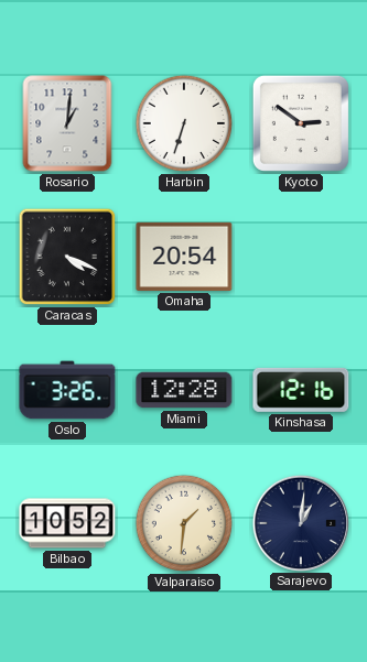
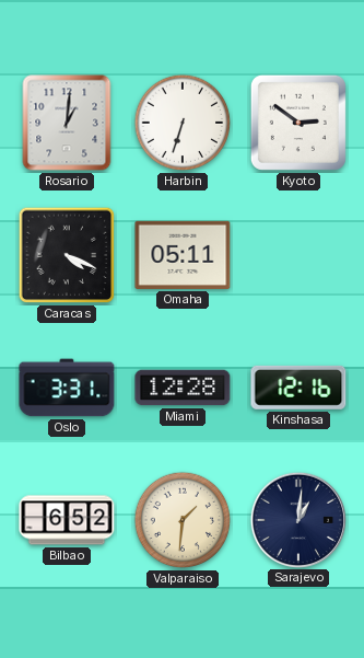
Omaha: 20:54 -> 05:11
Oslo: 3:26 -> 3:31
Bilbao: 10:52 -> 6:52
